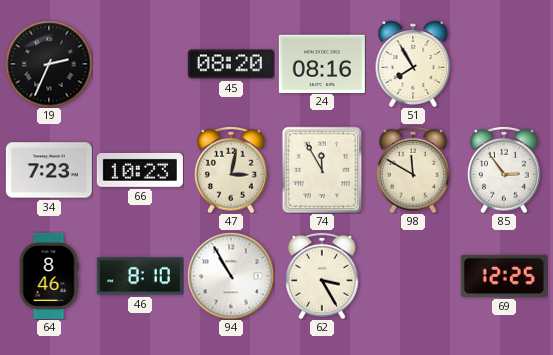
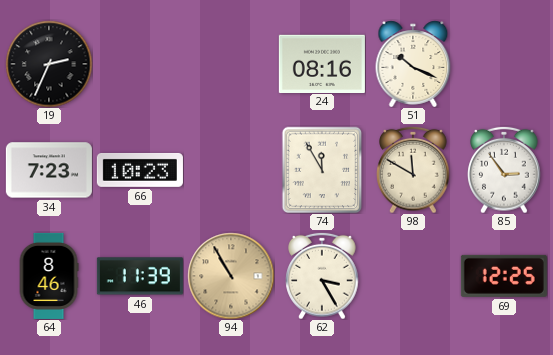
45: 08:20 -> none
51: 7:55 -> 10:19
47: 3:02 -> none
46: 8:10 -> 11:39
94 dial: white -> champagne
